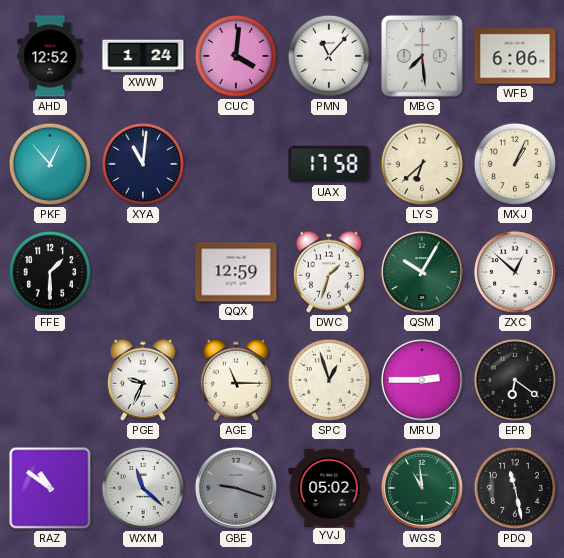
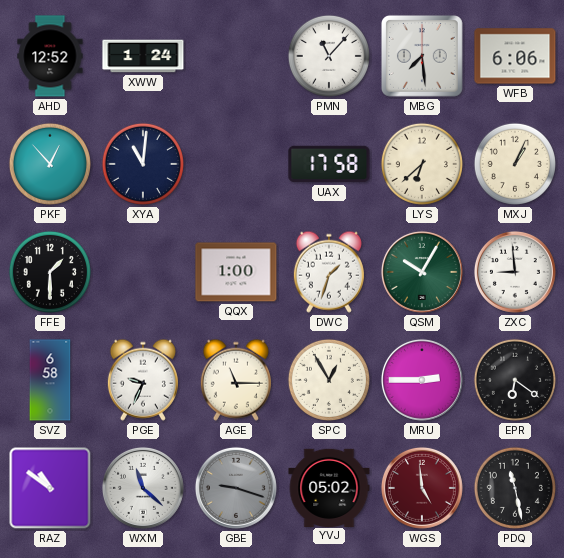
CUC: 4:01 -> none
QQX: 12:59 -> 1:00
ZXC: 12:52 -> 8:59
SVZ: none -> 6:58
SPC: 12:57 -> 12:55
WGS: 10:59 -> 4:59
WGS dial: green -> burgundy
